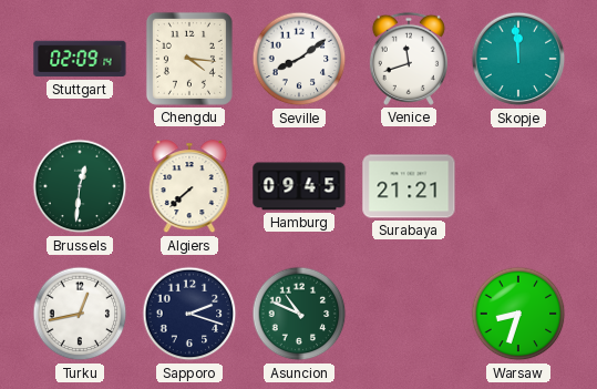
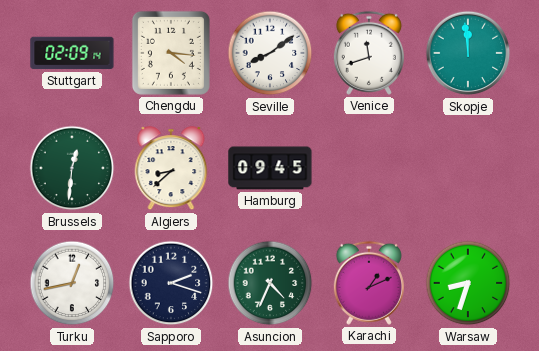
Algiers: 7:38 -> 8:38
Surabaya: 21:21 -> none
Asuncion: 10:49 -> 4:34
Karachi: none -> 1:11
